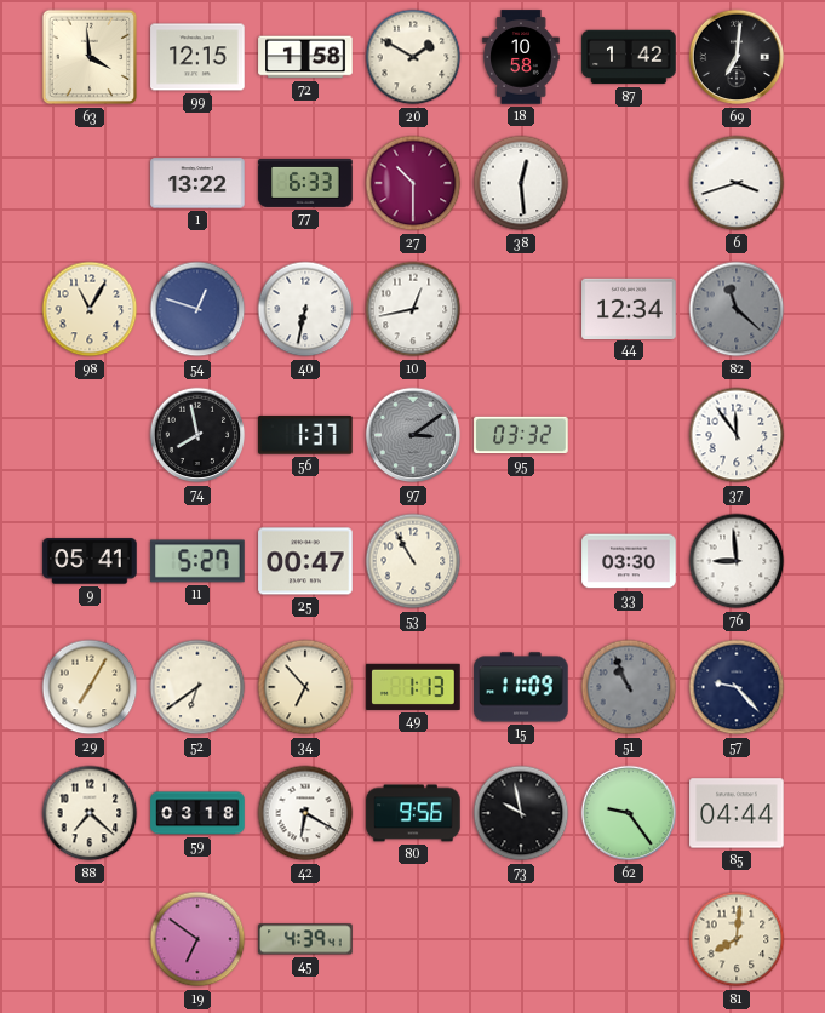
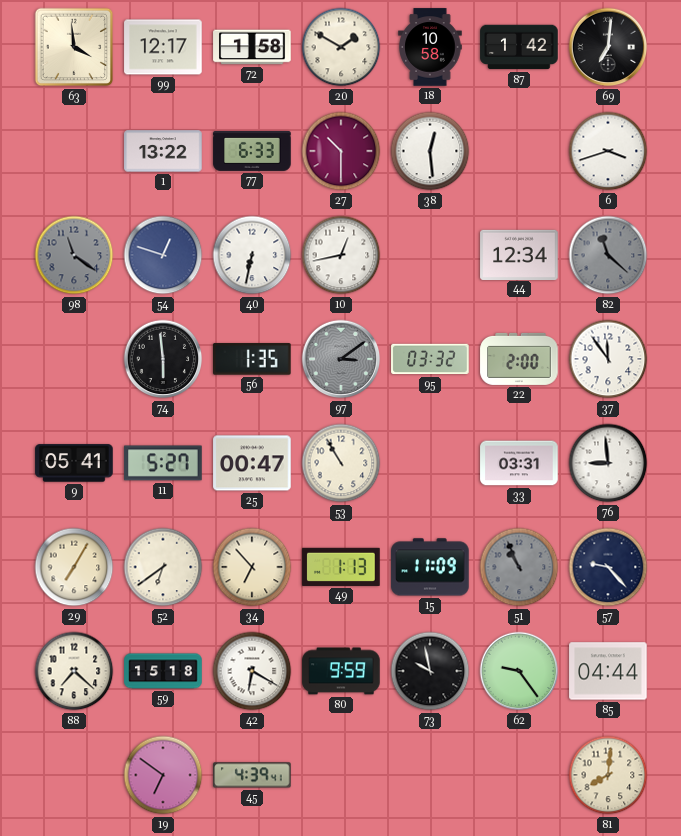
99: 12:15 -> 12:17
98: 11:05 -> 11:21
98 dial: cream -> grey
74: 7:58 -> 5:59
56: 1:37 -> 1:35
22: none -> 2:00
33: 03:30 -> 03:31
59: 03:18 -> 15:18
80: 9:56 -> 9:59
